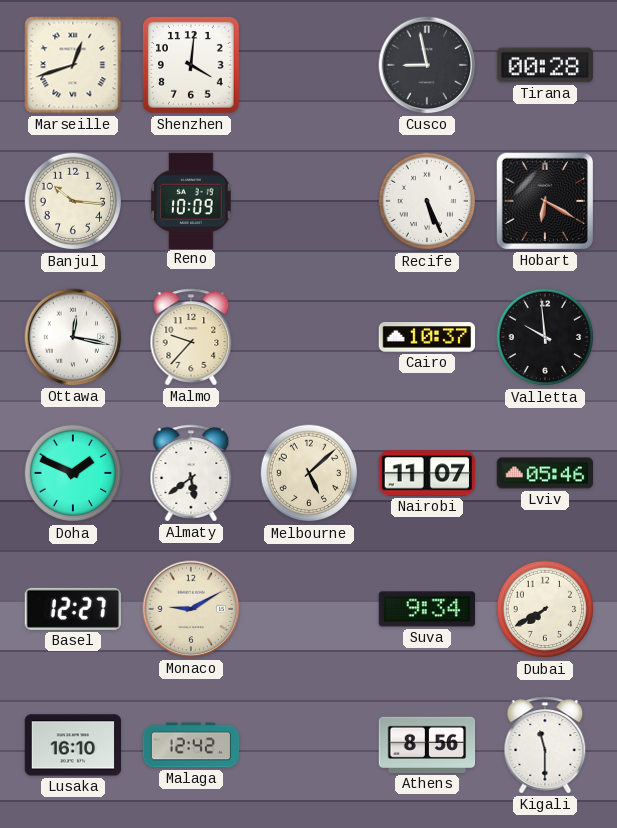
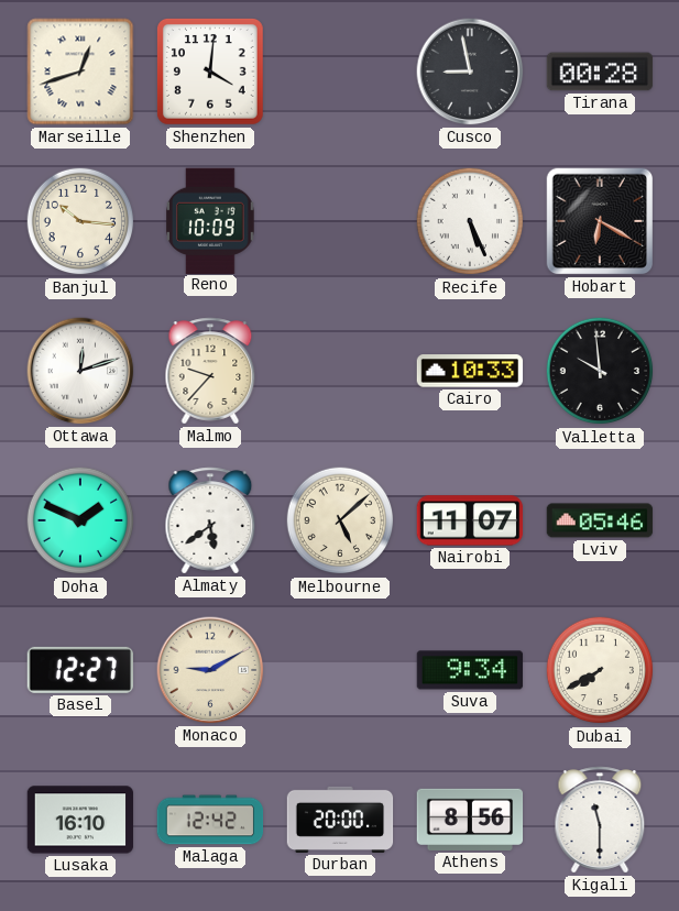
Ottawa: 12:17 -> 12:12
Cairo: 10:37 -> 10:33
Durban: none -> 20:00
